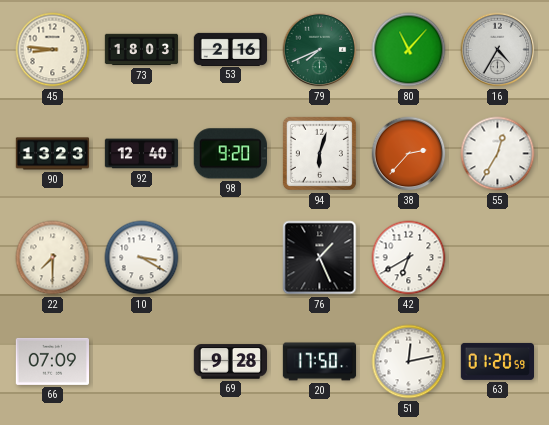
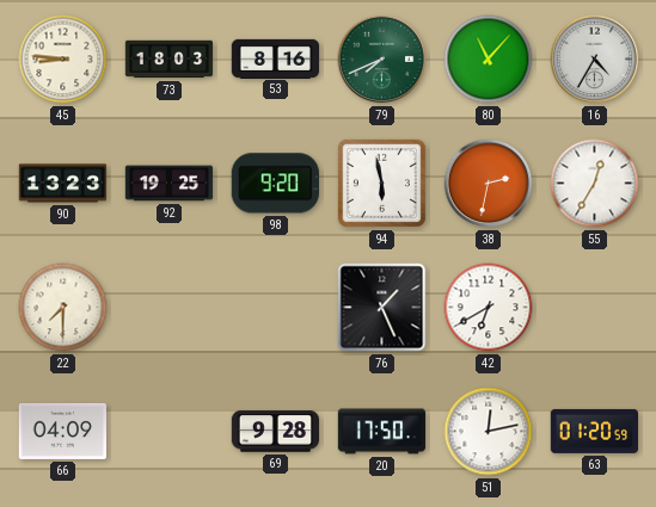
53: 2:16 -> 8:16
92: 12:40 -> 19:25
94: 6:03 -> 5:58
38: 2:37 -> 2:32
10: 3:20 -> none
66: 07:09 -> 04:09
